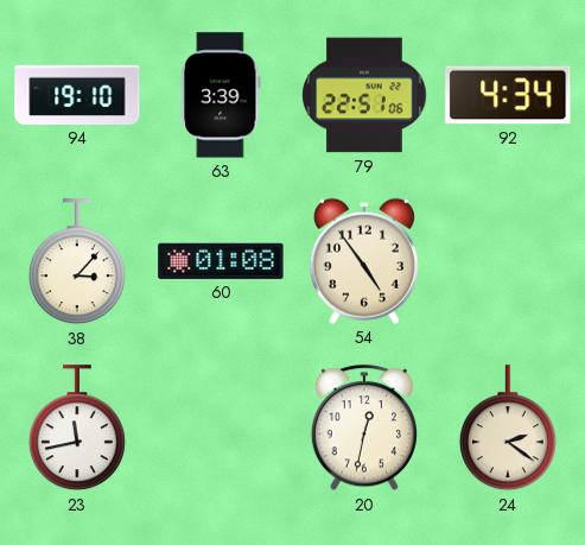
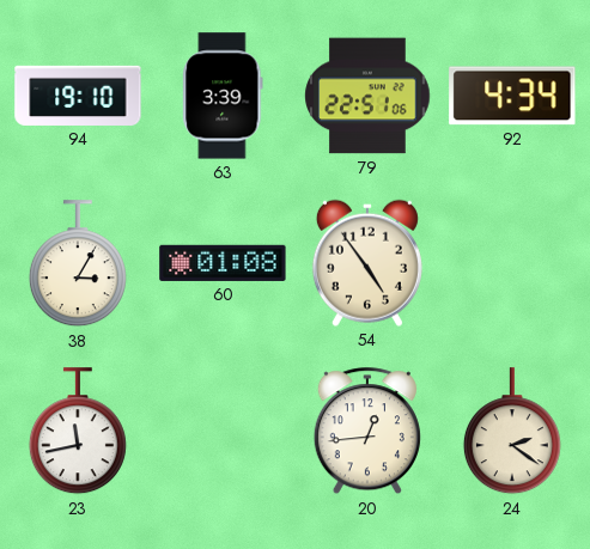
38: 3:07 -> 3:05
20: 12:32 -> 12:44
